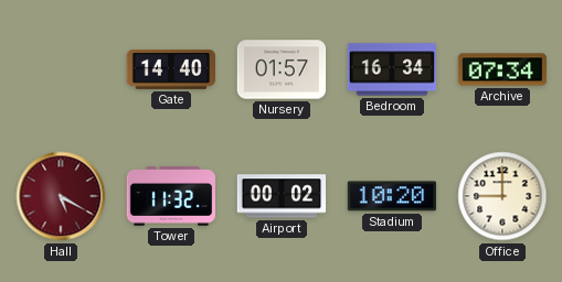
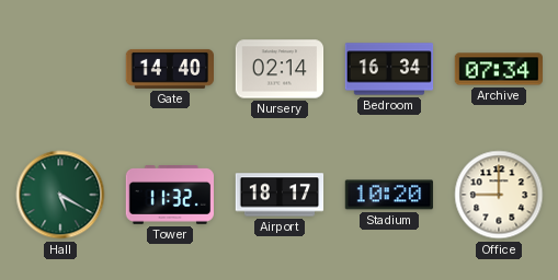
Nursery: 01:57 -> 02:14
Hall dial: burgundy -> green
Airport: 00:02 -> 18:17
